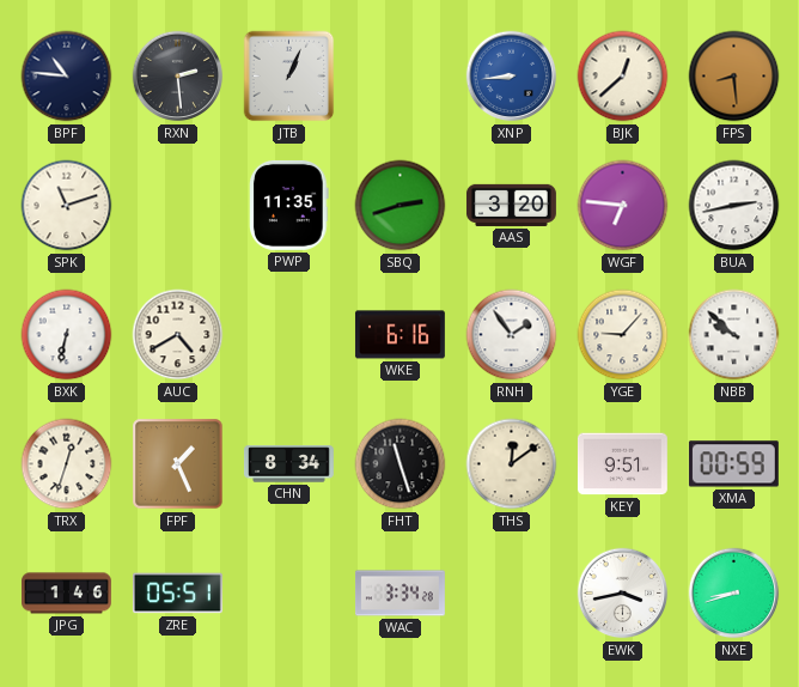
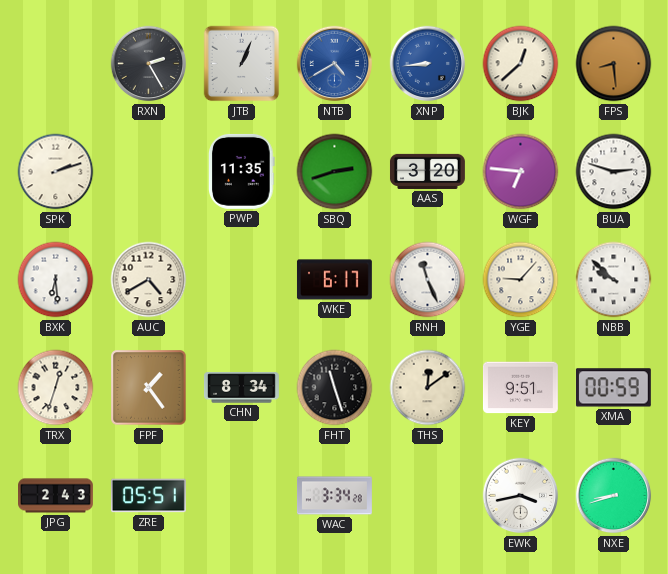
BPF: 10:46 -> none
RXN: 2:29 -> 2:25
NTB: none -> 4:40
SPK: 11:12 -> 2:12
BUA: 2:43 -> 2:48
BXK: 6:32 -> 6:29
WKE: 6:16 -> 6:17
RNH: 1:54 -> 11:26
FPF: 1:26 -> 1:24
JPG: 1:46 -> 2:43
